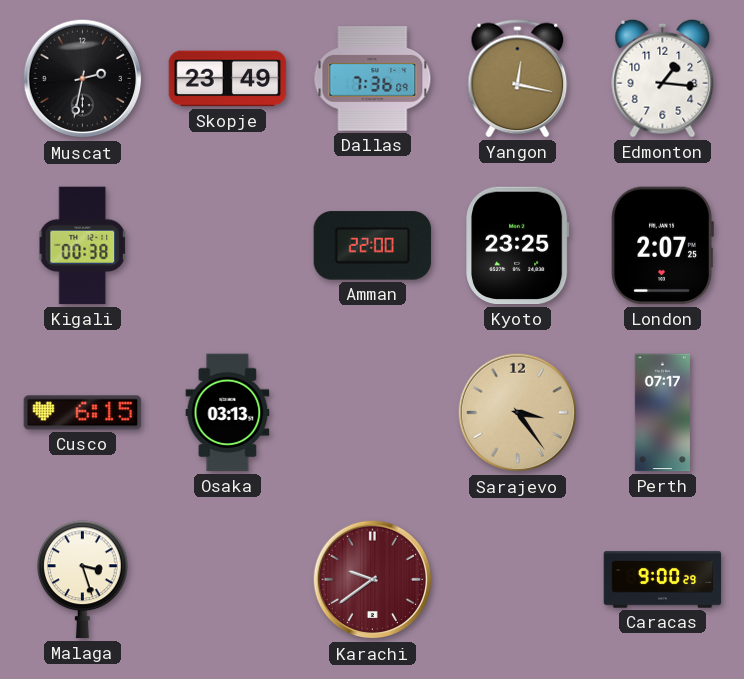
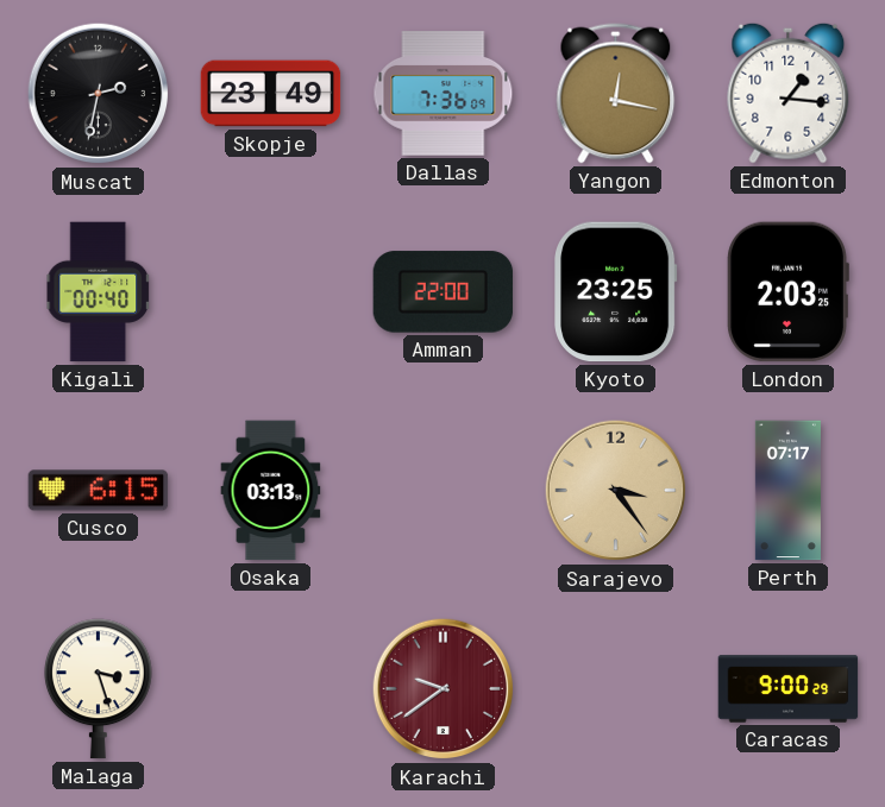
Kigali: 00:38 -> 00:40
London: 2:07 -> 2:03
